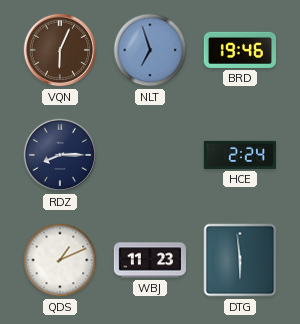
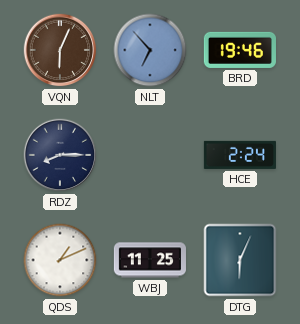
NLT: 6:57 -> 6:53
WBJ: 11:23 -> 11:25
DTG: 5:59 -> 6:04
